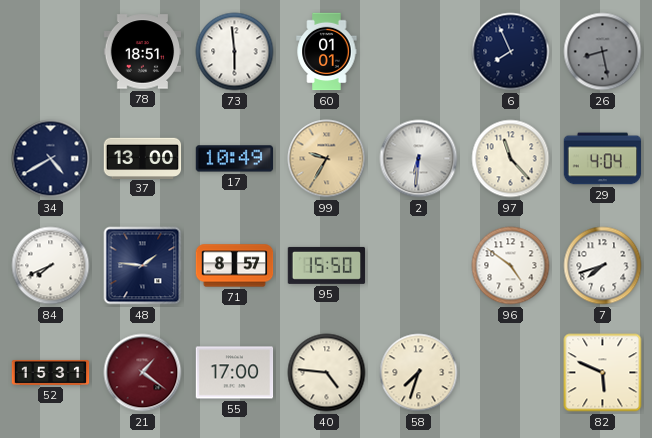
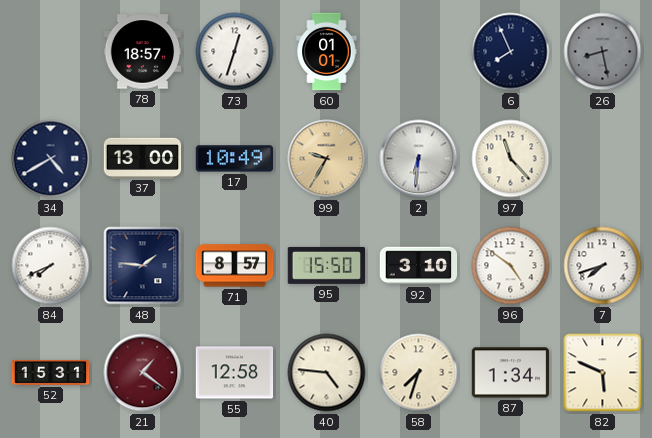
78: 18:51 -> 18:57
73: 5:59 -> 12:33
29: 4:04 -> none
92: none -> 3:10
55: 17:00 -> 12:58
87: none -> 1:34
